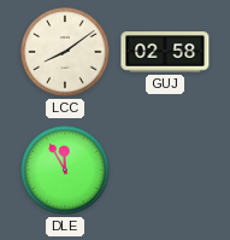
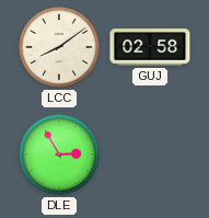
DLE: 11:55 -> 2:55
